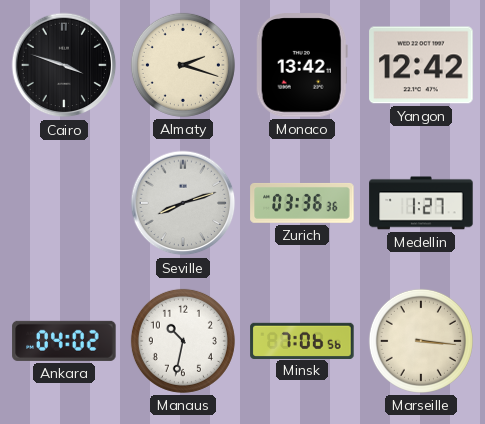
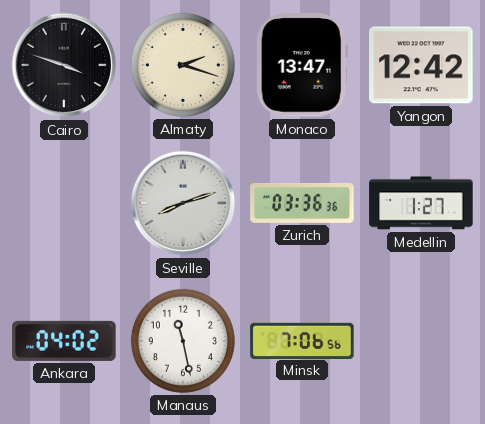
Monaco: 13:42 -> 13:47
Manaus: 10:32 -> 11:28
Marseille: 3:16 -> none
